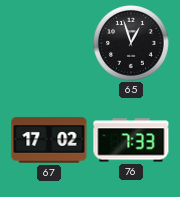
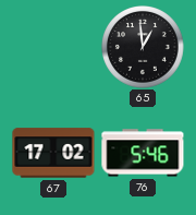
65: 12:57 -> 12:59
76: 7:33 -> 5:46
